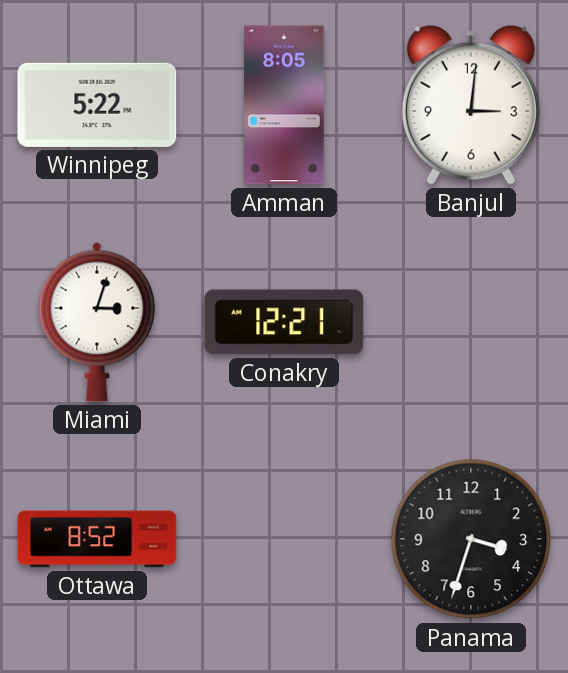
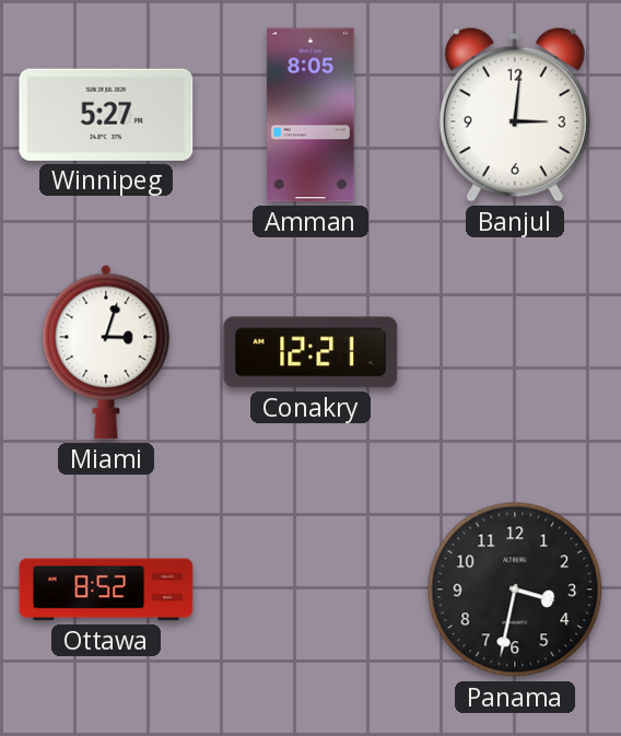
Winnipeg: 5:22 -> 5:27
Panama: 3:33 -> 3:32
